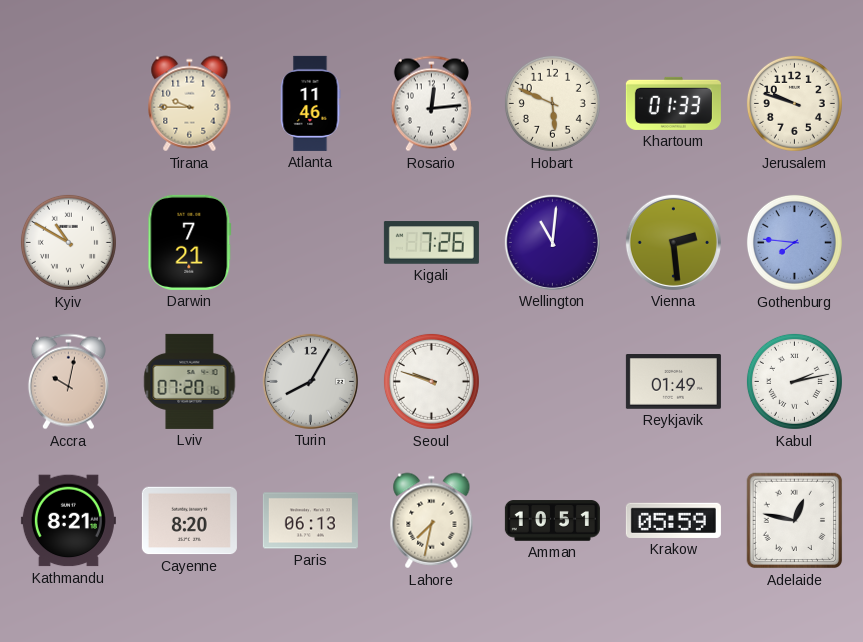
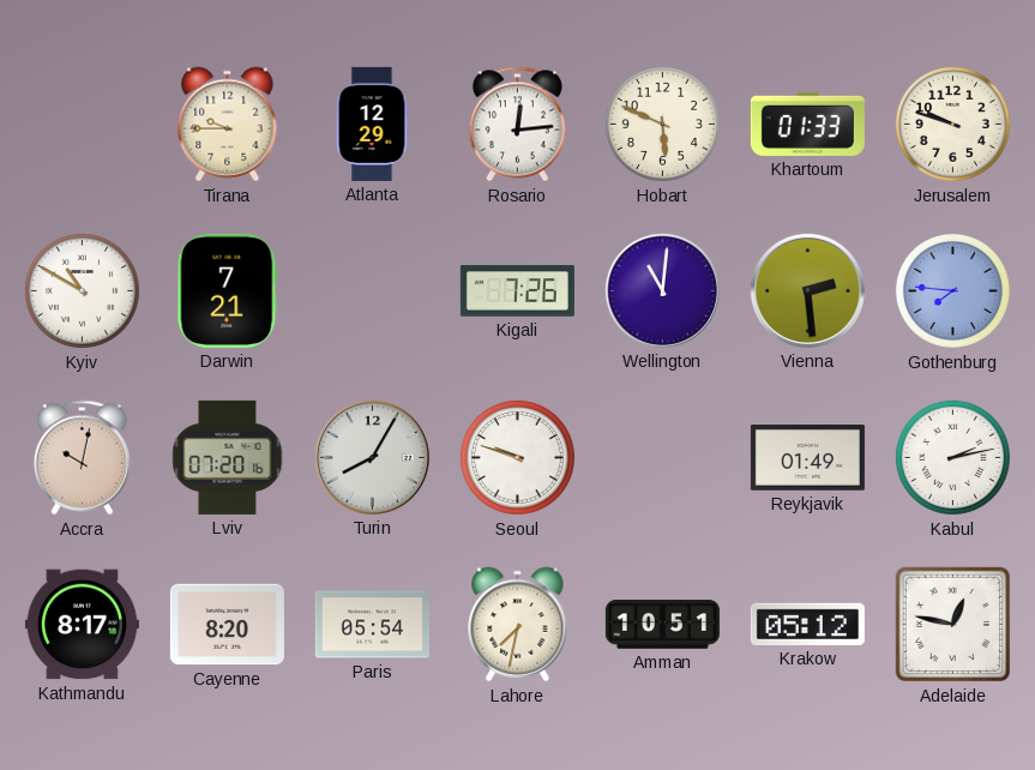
Atlanta: 11:46 -> 12:29
Kathmandu: 8:21 -> 8:17
Paris: 06:13 -> 05:54
Krakow: 05:59 -> 05:12
